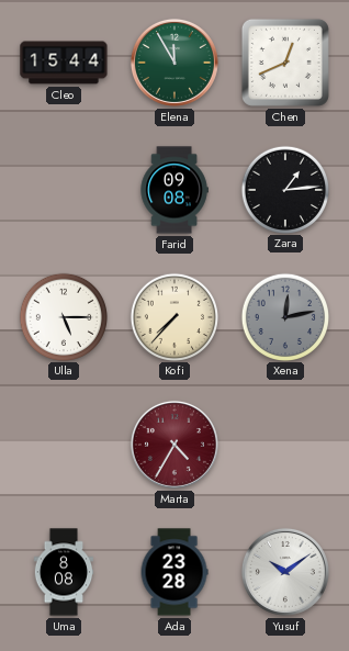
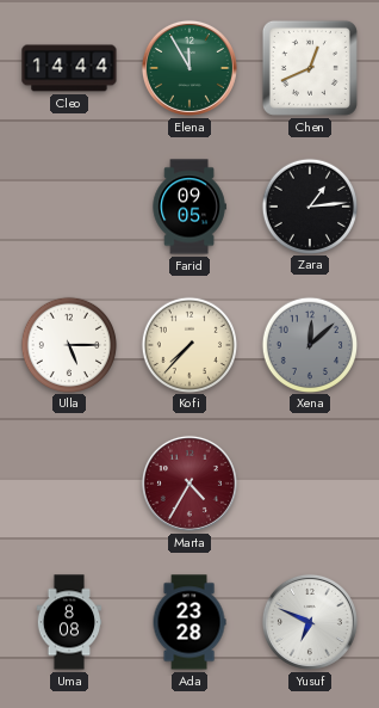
Cleo: 15:44 -> 14:44
Farid: 09:08 -> 09:05
Xena: 12:13 -> 12:08
Yusuf: 10:09 -> 6:49
